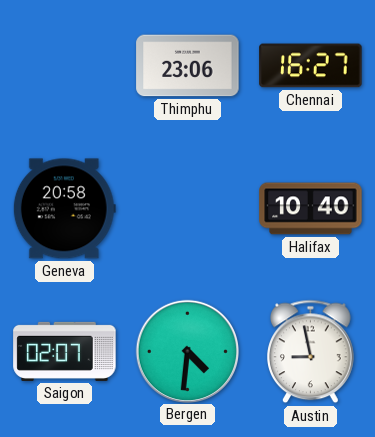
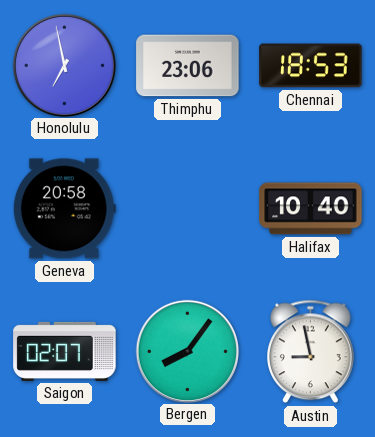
Honolulu: none -> 6:58
Chennai: 16:27 -> 18:53
Bergen: 4:31 -> 8:06
